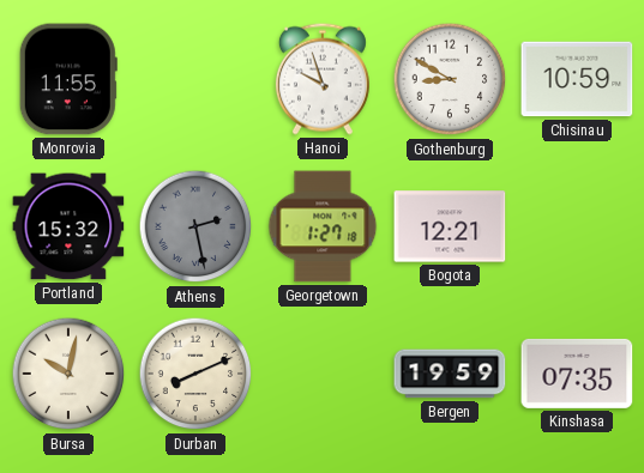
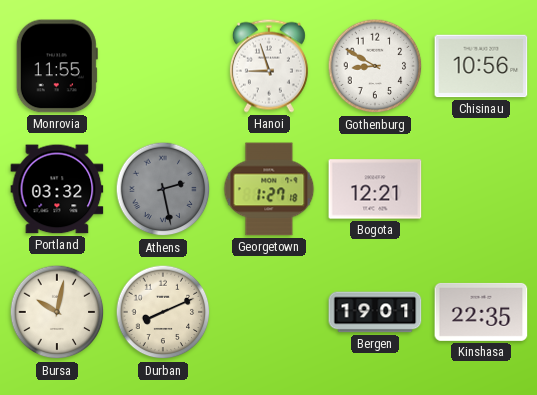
Hanoi: 9:57 -> 8:57
Chisinau: 10:59 -> 10:56
Portland: 15:32 -> 03:32
Bergen: 19:59 -> 19:01
Kinshasa: 07:35 -> 22:35
